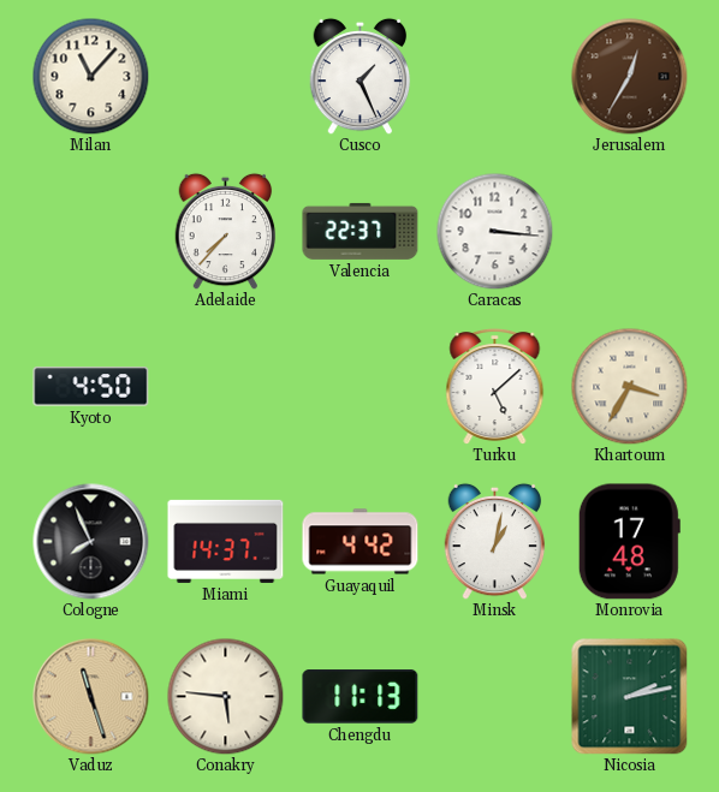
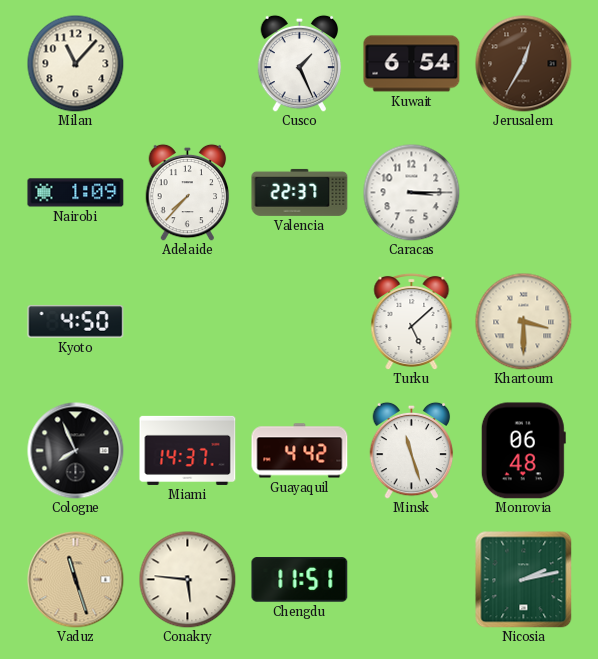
Kuwait: none -> 6:54
Nairobi: none -> 1:09
Caracas: 3:16 -> 3:15
Khartoum: 3:35 -> 3:30
Minsk: 1:02 -> 11:27
Monrovia: 17:48 -> 06:48
Chengdu: 11:13 -> 11:51
